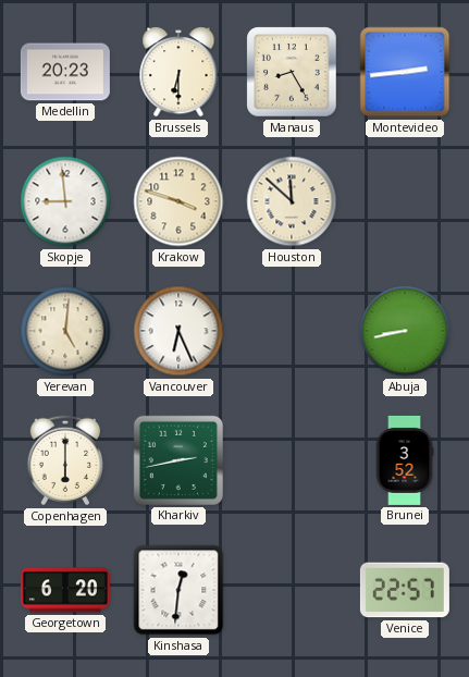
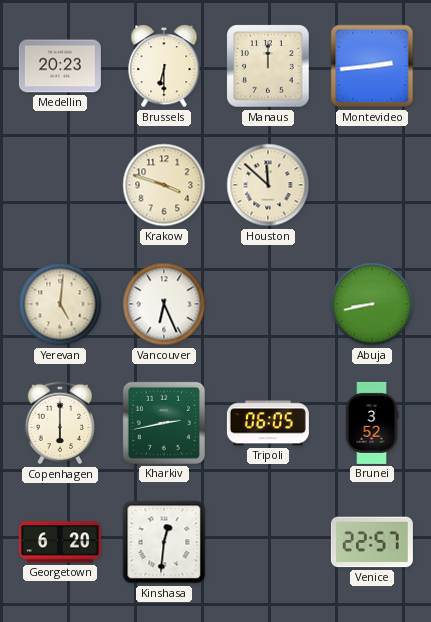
Manaus: 8:25 -> 12:00
Skopje: 8:59 -> none
Tripoli: none -> 06:05
